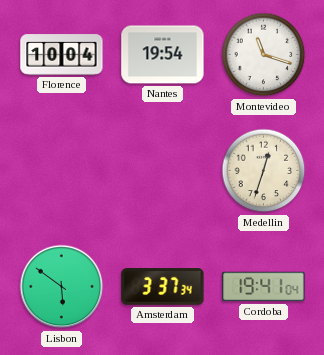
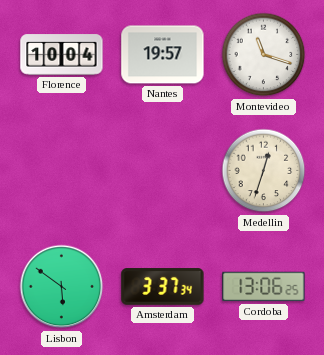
Nantes: 19:54 -> 19:57
Cordoba: 19:41 -> 13:06
